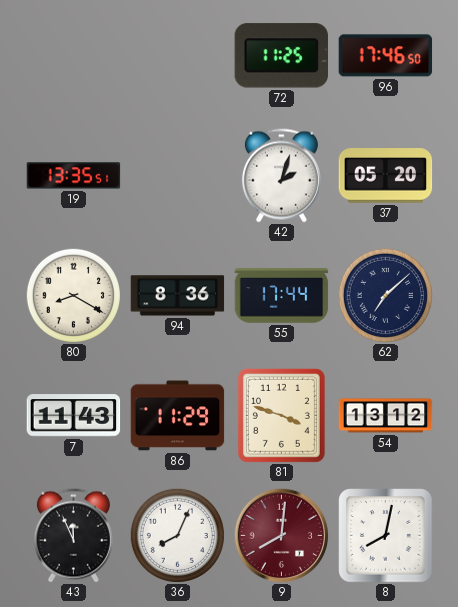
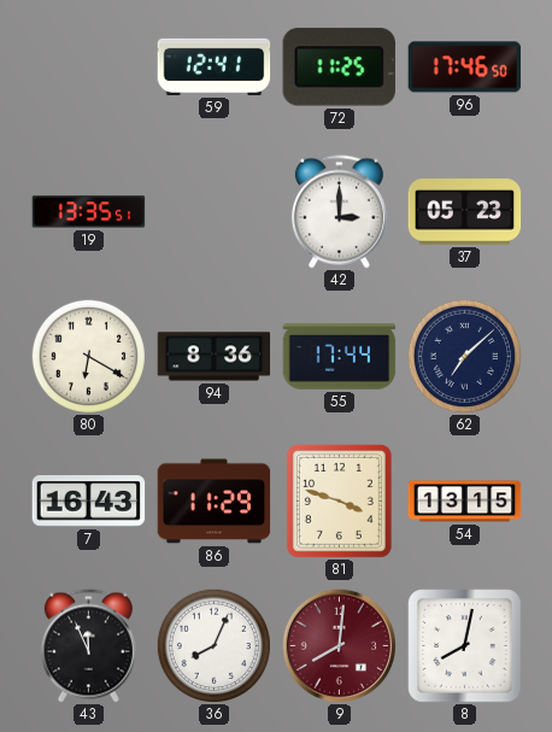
59: none -> 12:41
42: 2:03 -> 3:00
37: 05:20 -> 05:23
80: 8:20 -> 6:20
7: 11:43 -> 16:43
54: 13:12 -> 13:15
